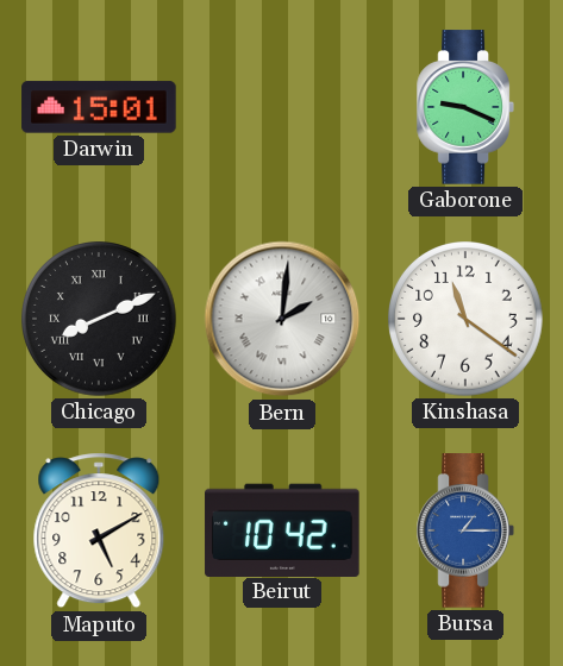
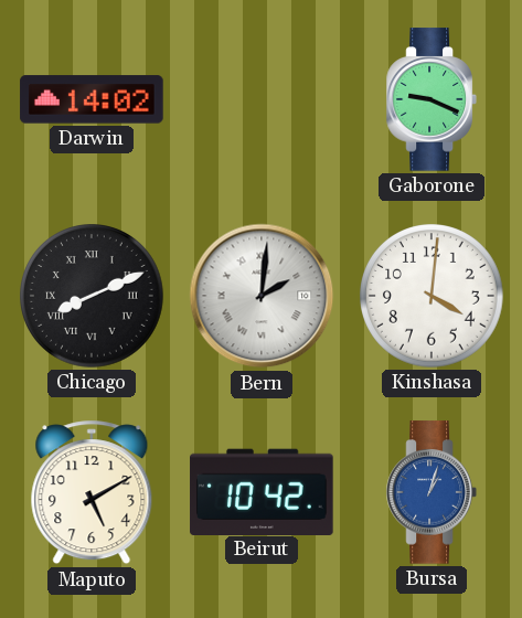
Darwin: 15:01 -> 14:02
Kinshasa: 11:21 -> 4:01
Bursa: 1:15 -> 1:03
